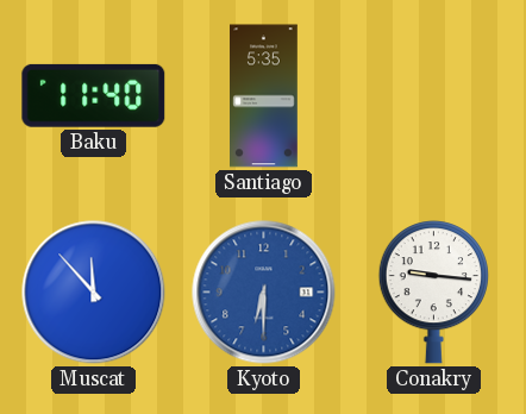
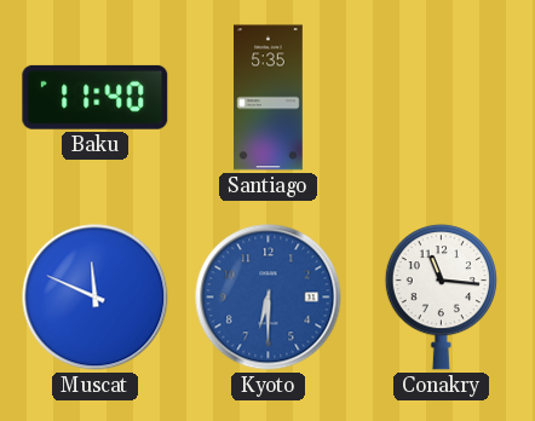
Muscat: 11:53 -> 11:49
Conakry: 9:16 -> 11:16
